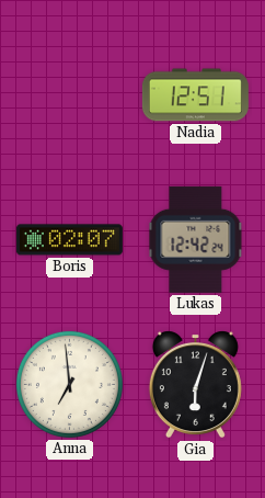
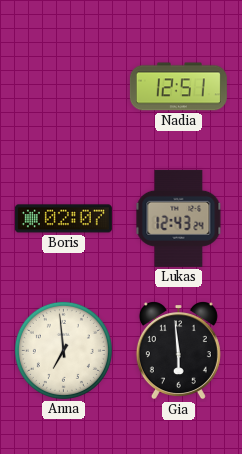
Lukas: 12:42 -> 12:43
Gia: 6:03 -> 5:59
